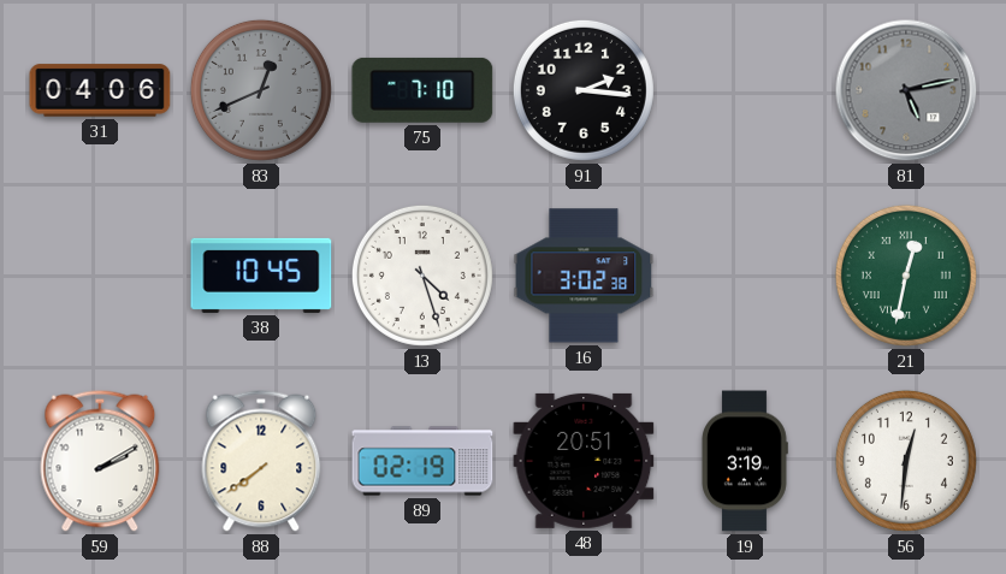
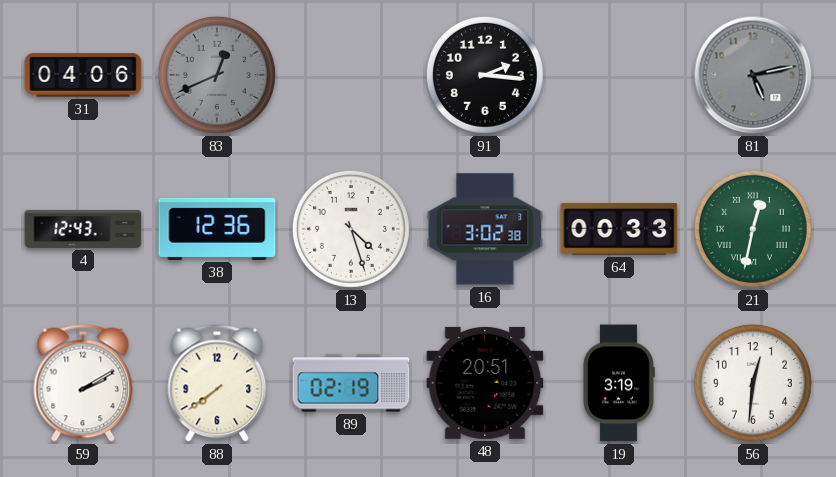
75: 7:10 -> none
4: none -> 12:43
38: 10:45 -> 12:36
64: none -> 00:33
